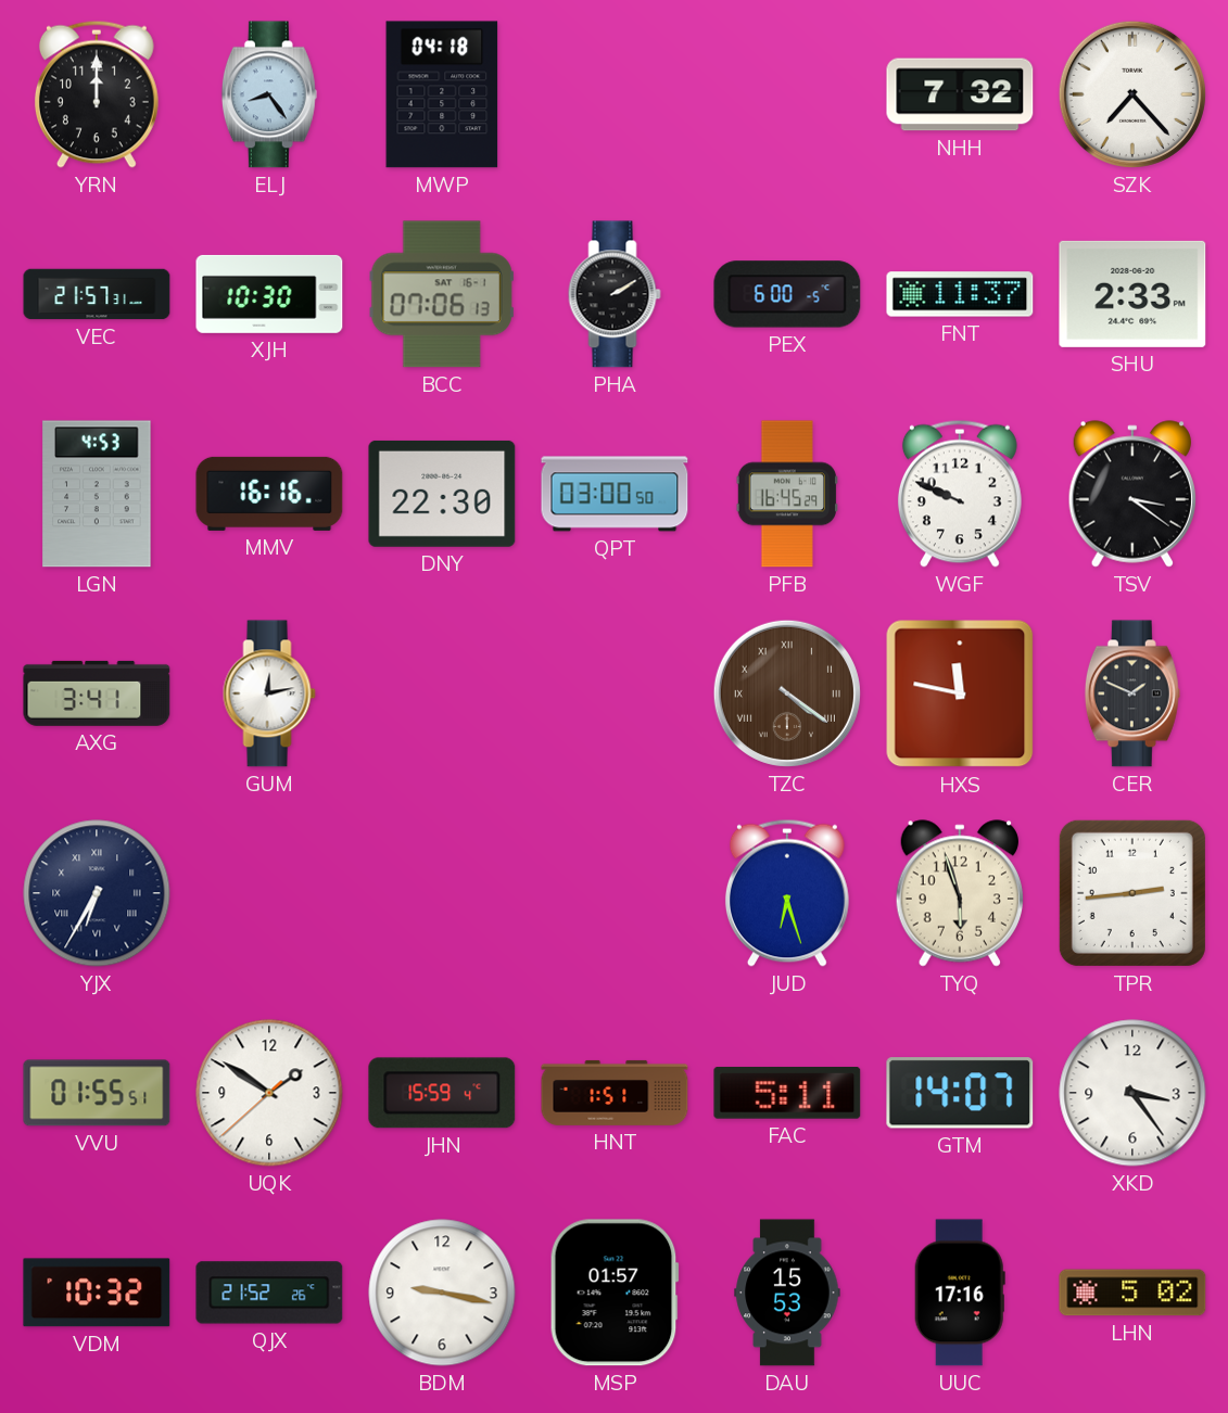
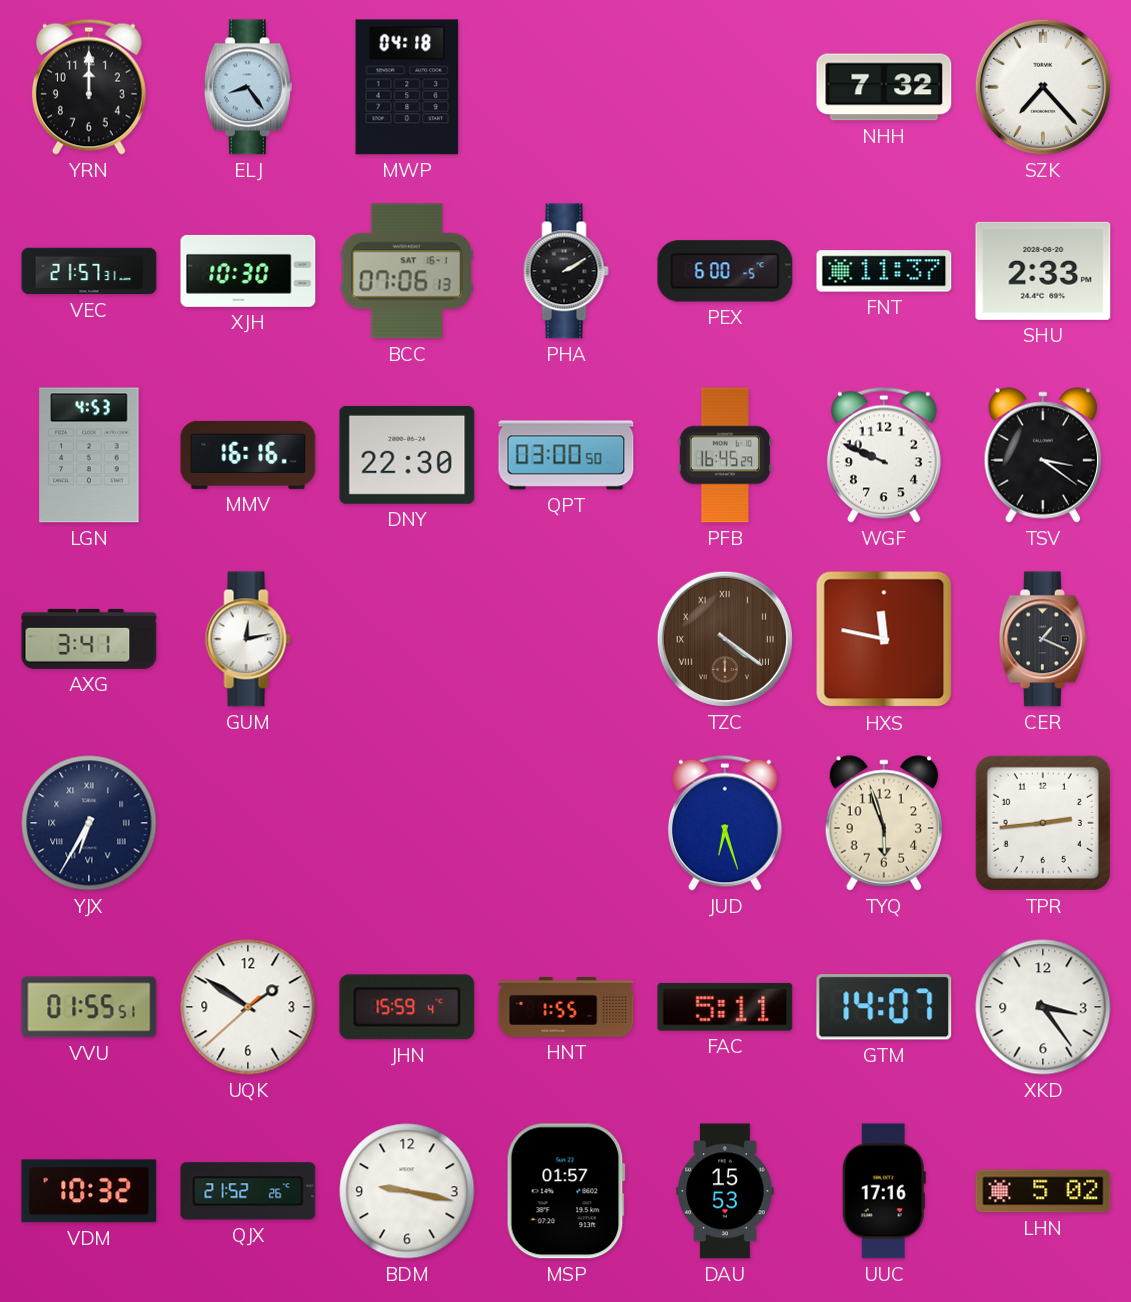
CER: 1:49 -> 1:19
HNT: 1:51 -> 1:55
